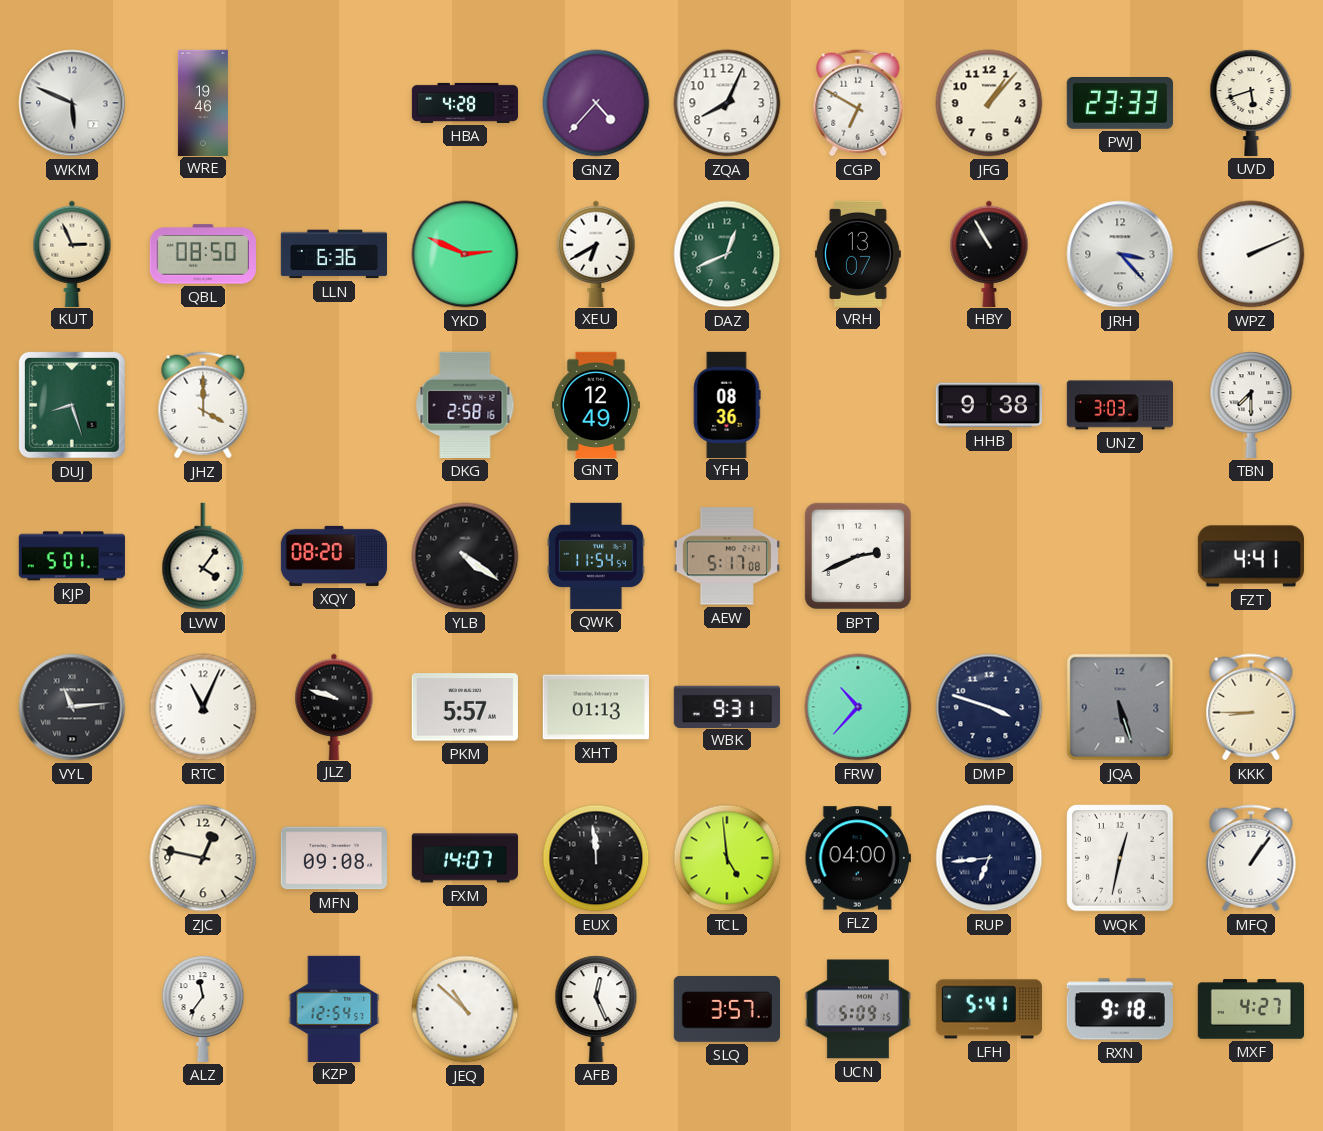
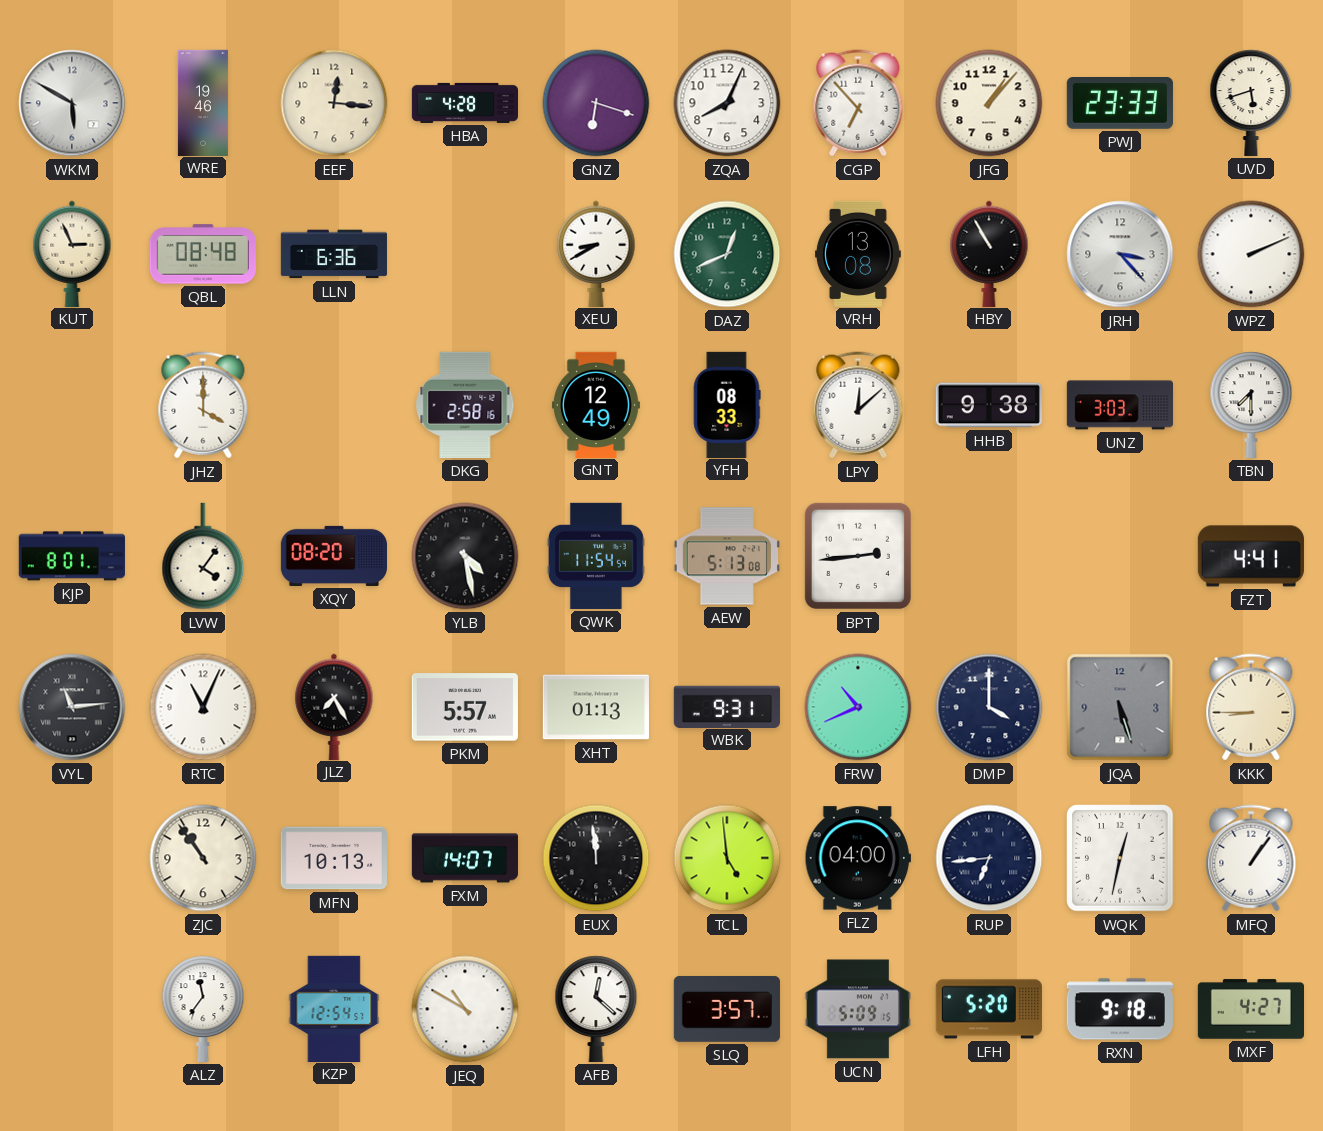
WKM: 5:49 -> 5:50
EEF: none -> 12:16
GNZ: 4:37 -> 6:18
CGP: 6:50 -> 6:53
QBL: 08:50 -> 08:48
YKD: 2:49 -> none
XEU: 6:40 -> 8:40
VRH: 13:07 -> 13:08
DUJ: 8:27 -> none
YFH: 08:36 -> 08:33
LPY: none -> 12:08
KJP: 5:01 -> 8:01
YLB: 4:21 -> 4:28
AEW: 5:17 -> 5:13
BPT: 2:41 -> 2:44
JLZ: 9:48 -> 7:25
FRW: 10:37 -> 10:41
DMP: 3:48 -> 4:00
ZJC: 12:47 -> 10:54
MFN: 09:08 -> 10:13
JEQ: 10:52 -> 10:50
AFB: 12:26 -> 12:22
LFH: 5:41 -> 5:20
